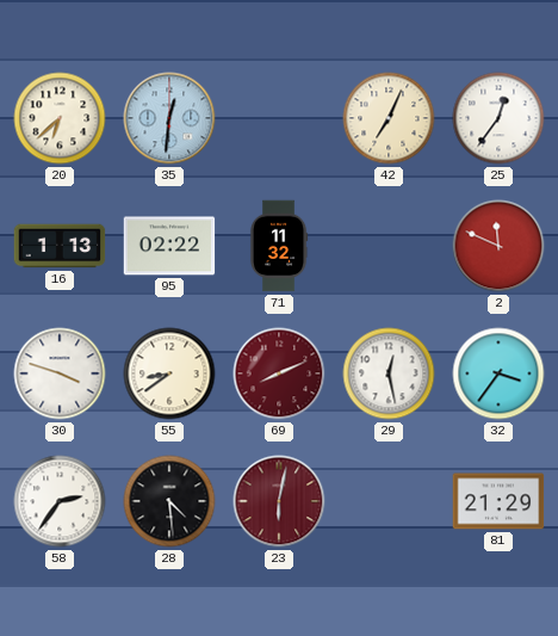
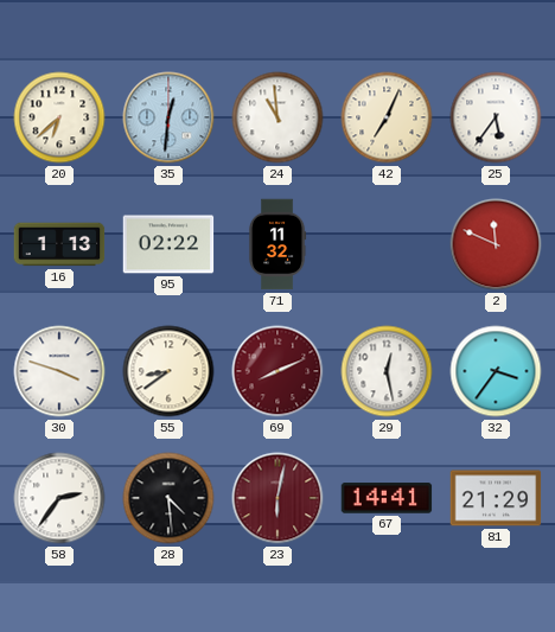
24: none -> 10:59
25: 12:36 -> 5:36
67: none -> 14:41
